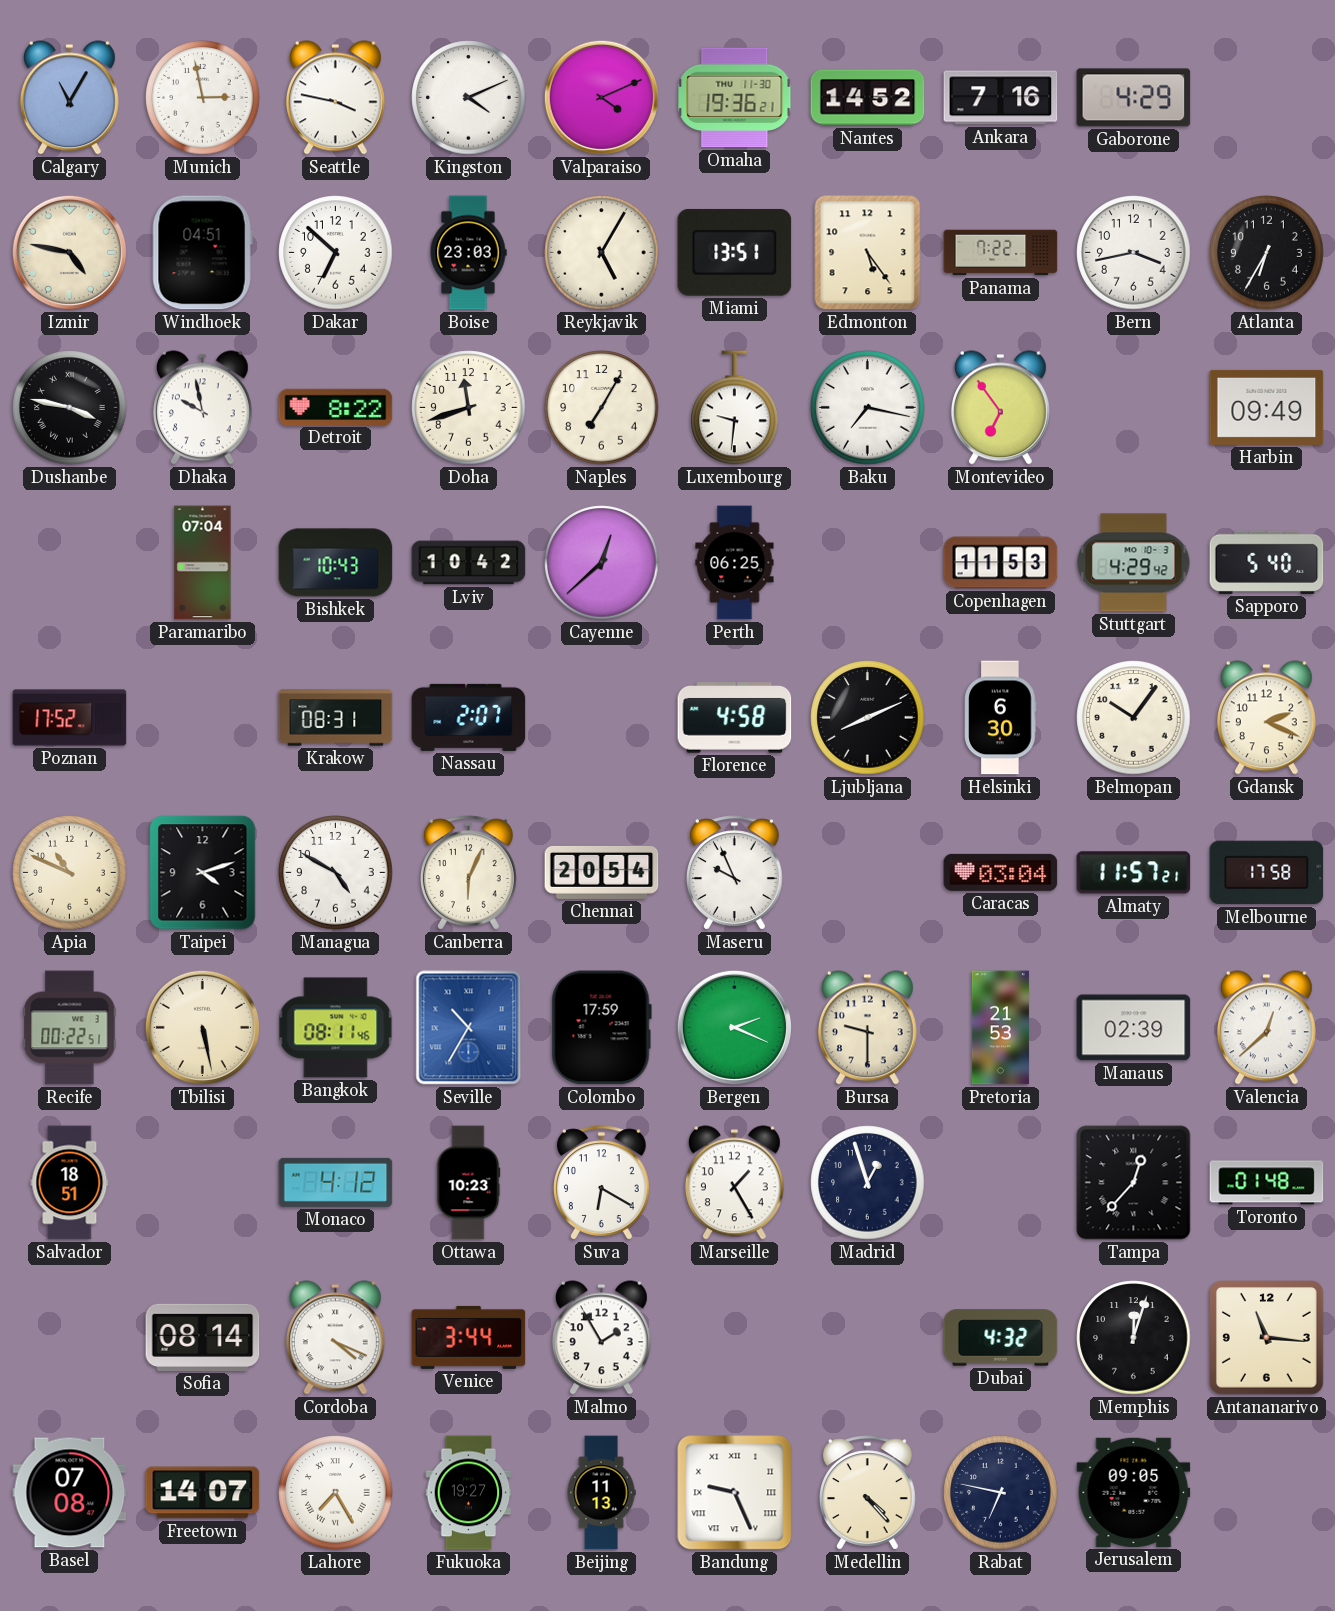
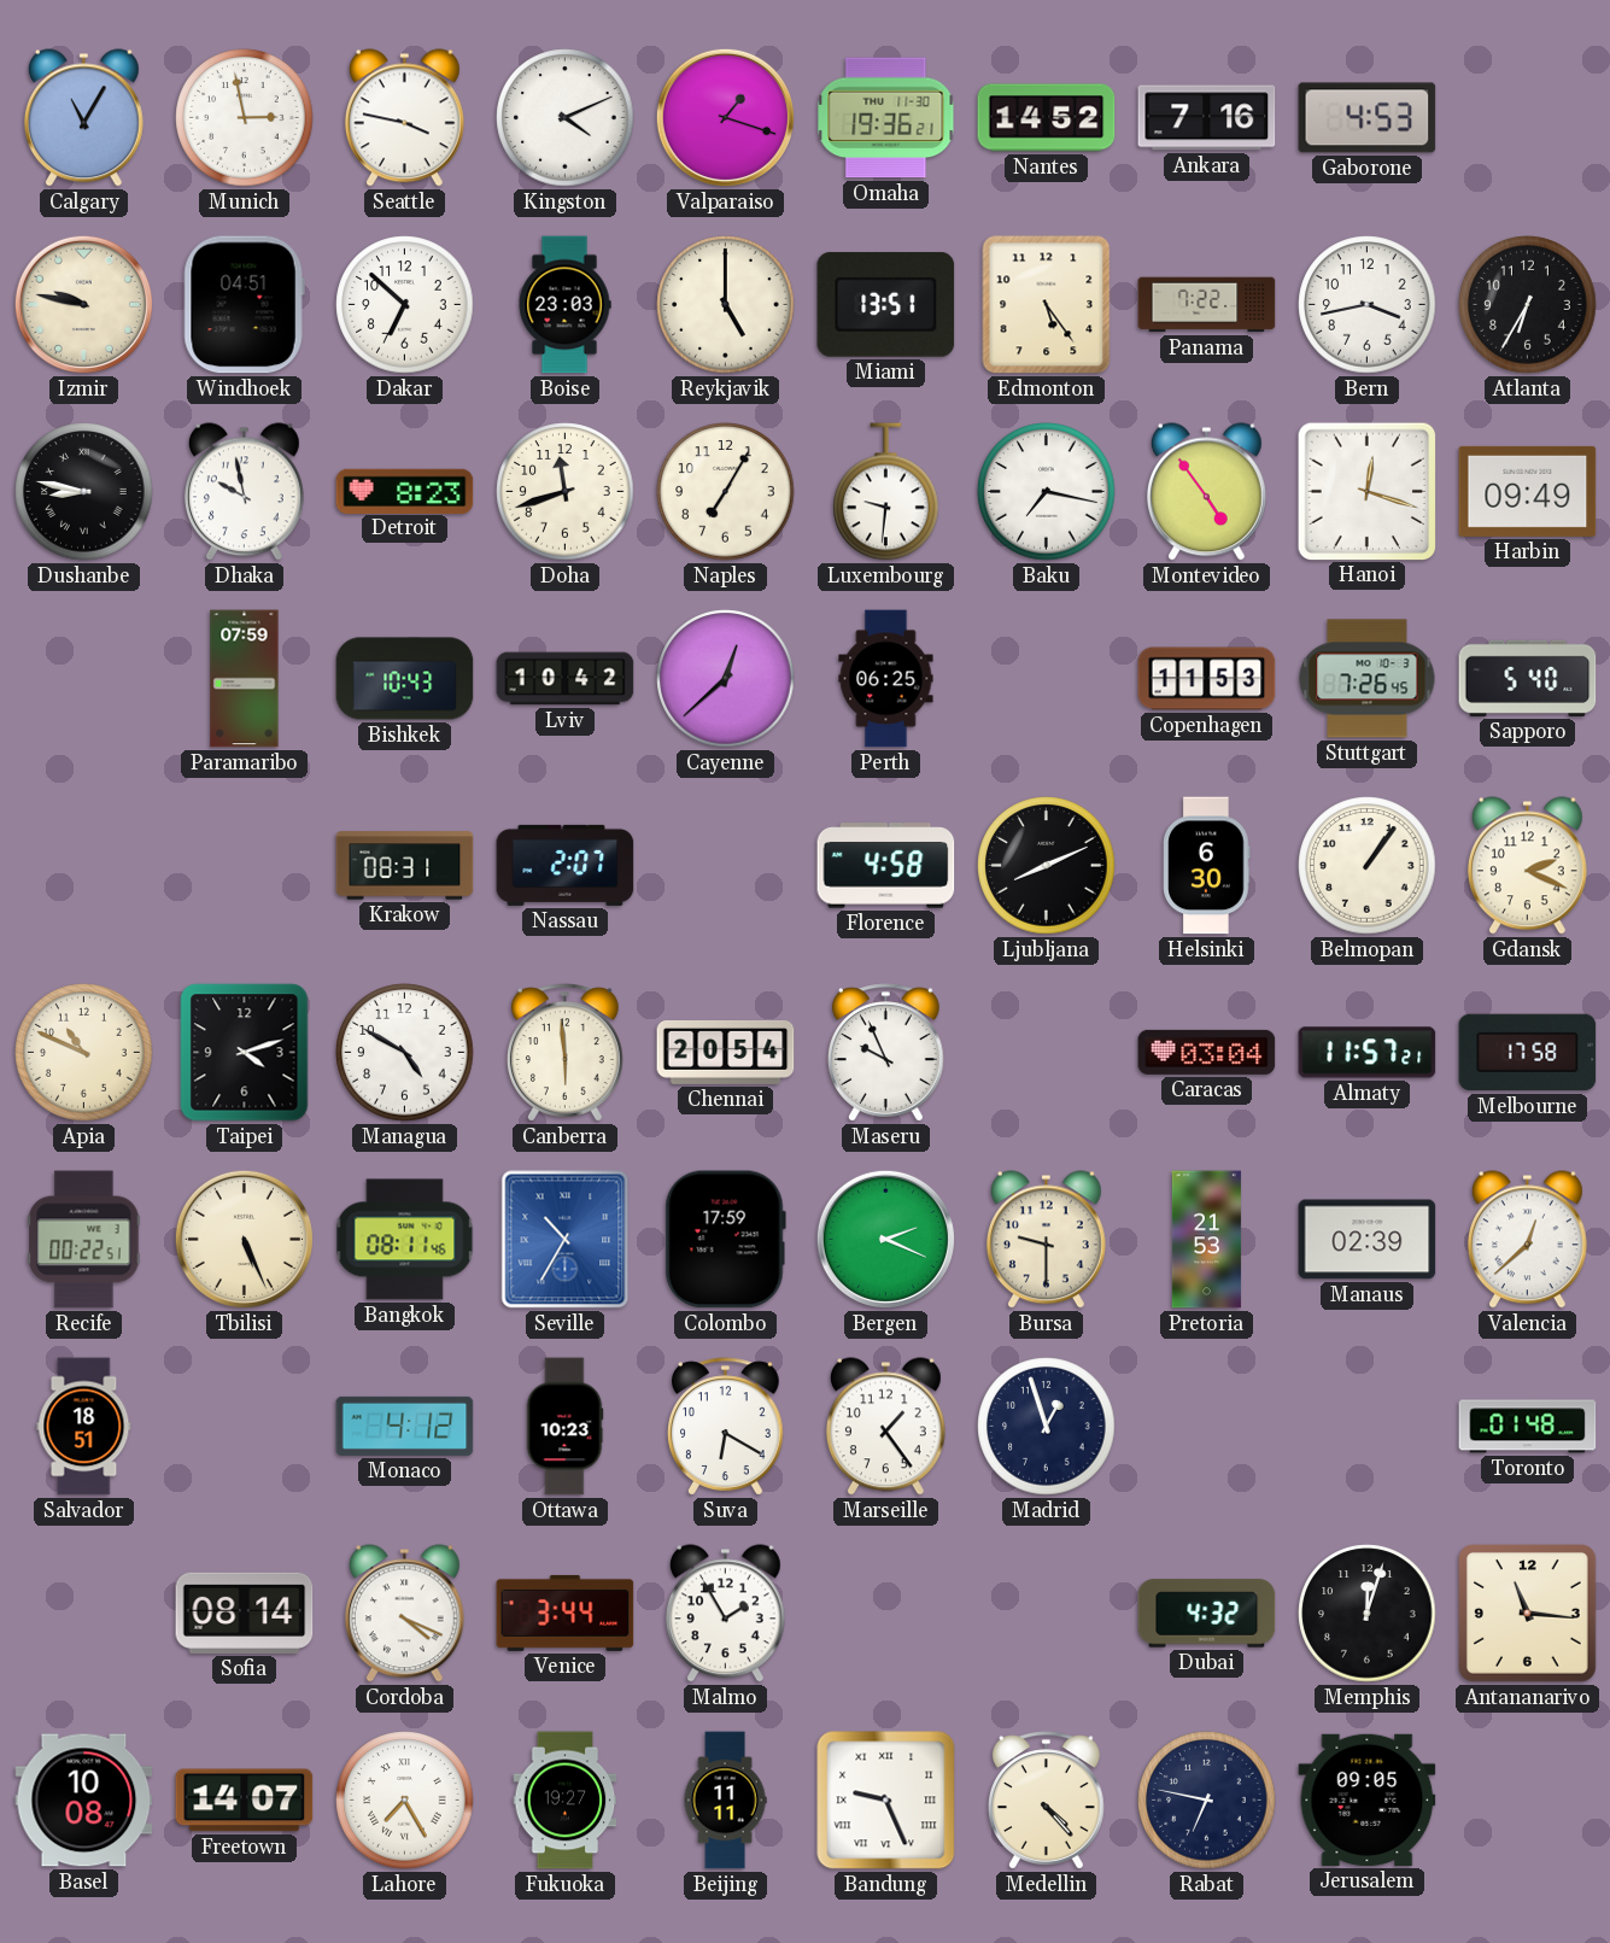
Valparaiso: 4:11 -> 1:18
Gaborone: 4:29 -> 4:53
Izmir: 4:47 -> 9:47
Reykjavik: 5:05 -> 5:00
Dushanbe: 3:47 -> 8:47
Detroit: 8:22 -> 8:23
Montevideo: 6:54 -> 4:54
Hanoi: none -> 12:18
Paramaribo: 07:04 -> 07:59
Stuttgart: 4:29 -> 7:26
Poznan: 17:52 -> none
Belmopan: 10:06 -> 1:06
Canberra: 6:04 -> 5:59
Tbilisi: 5:28 -> 5:26
Marseille: 1:25 -> 1:24
Tampa: 12:37 -> none
Basel: 07:08 -> 10:08
Beijing: 11:13 -> 11:11
